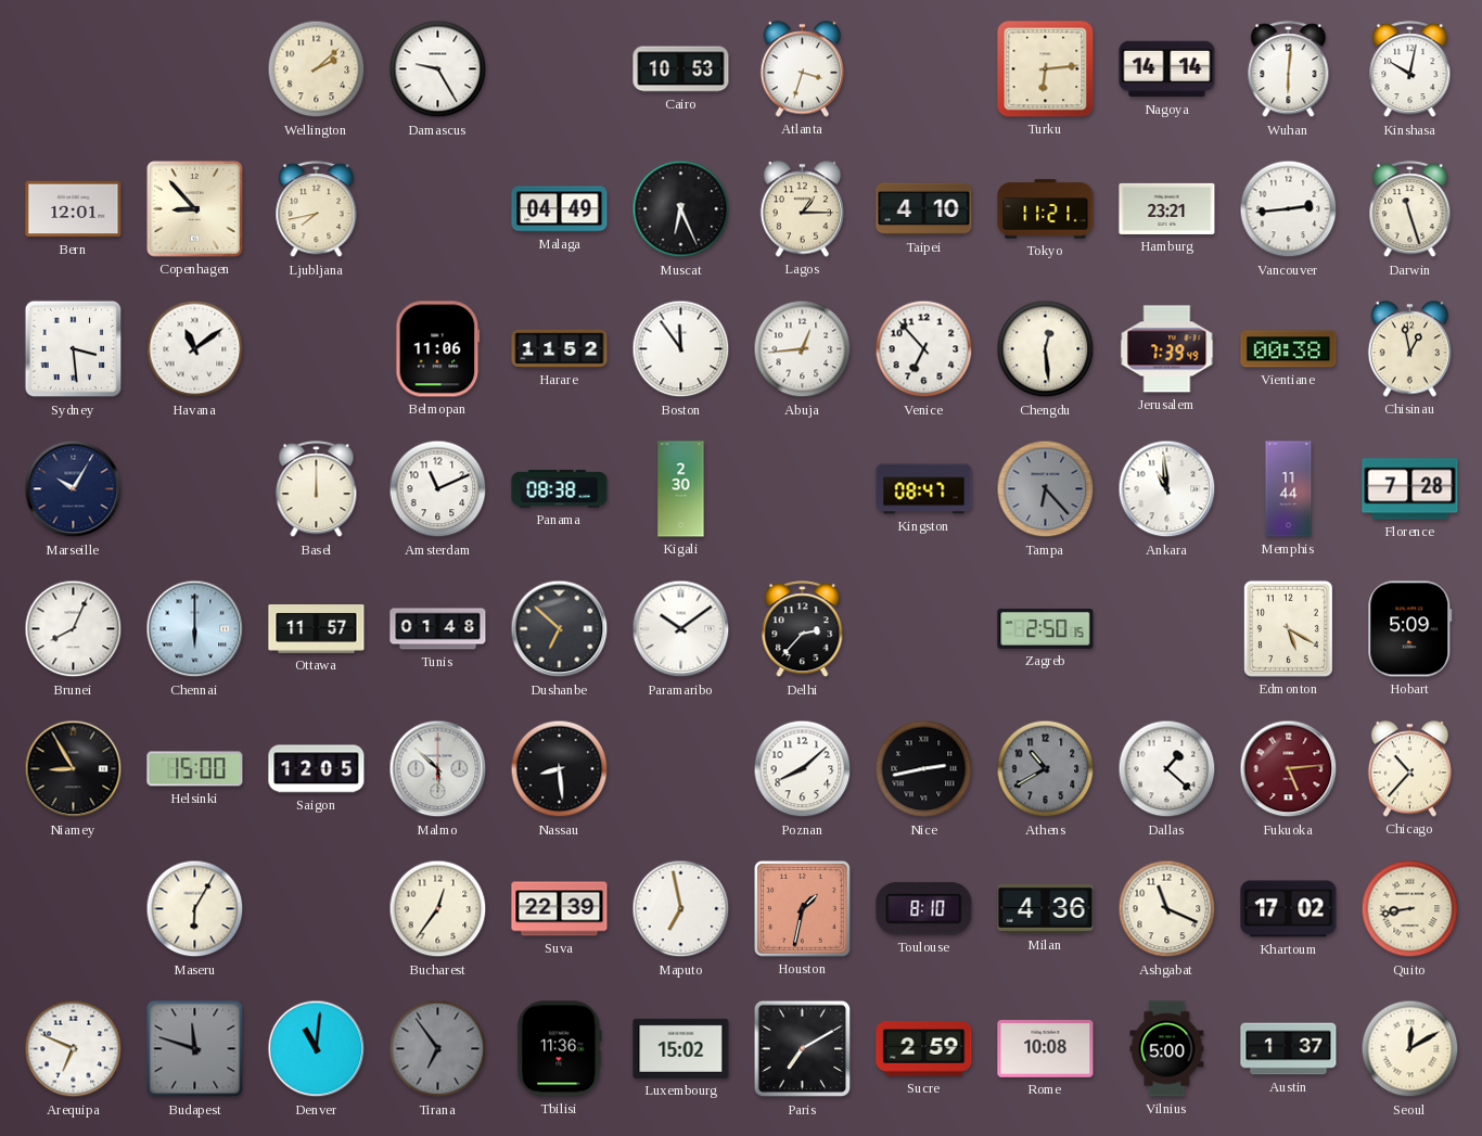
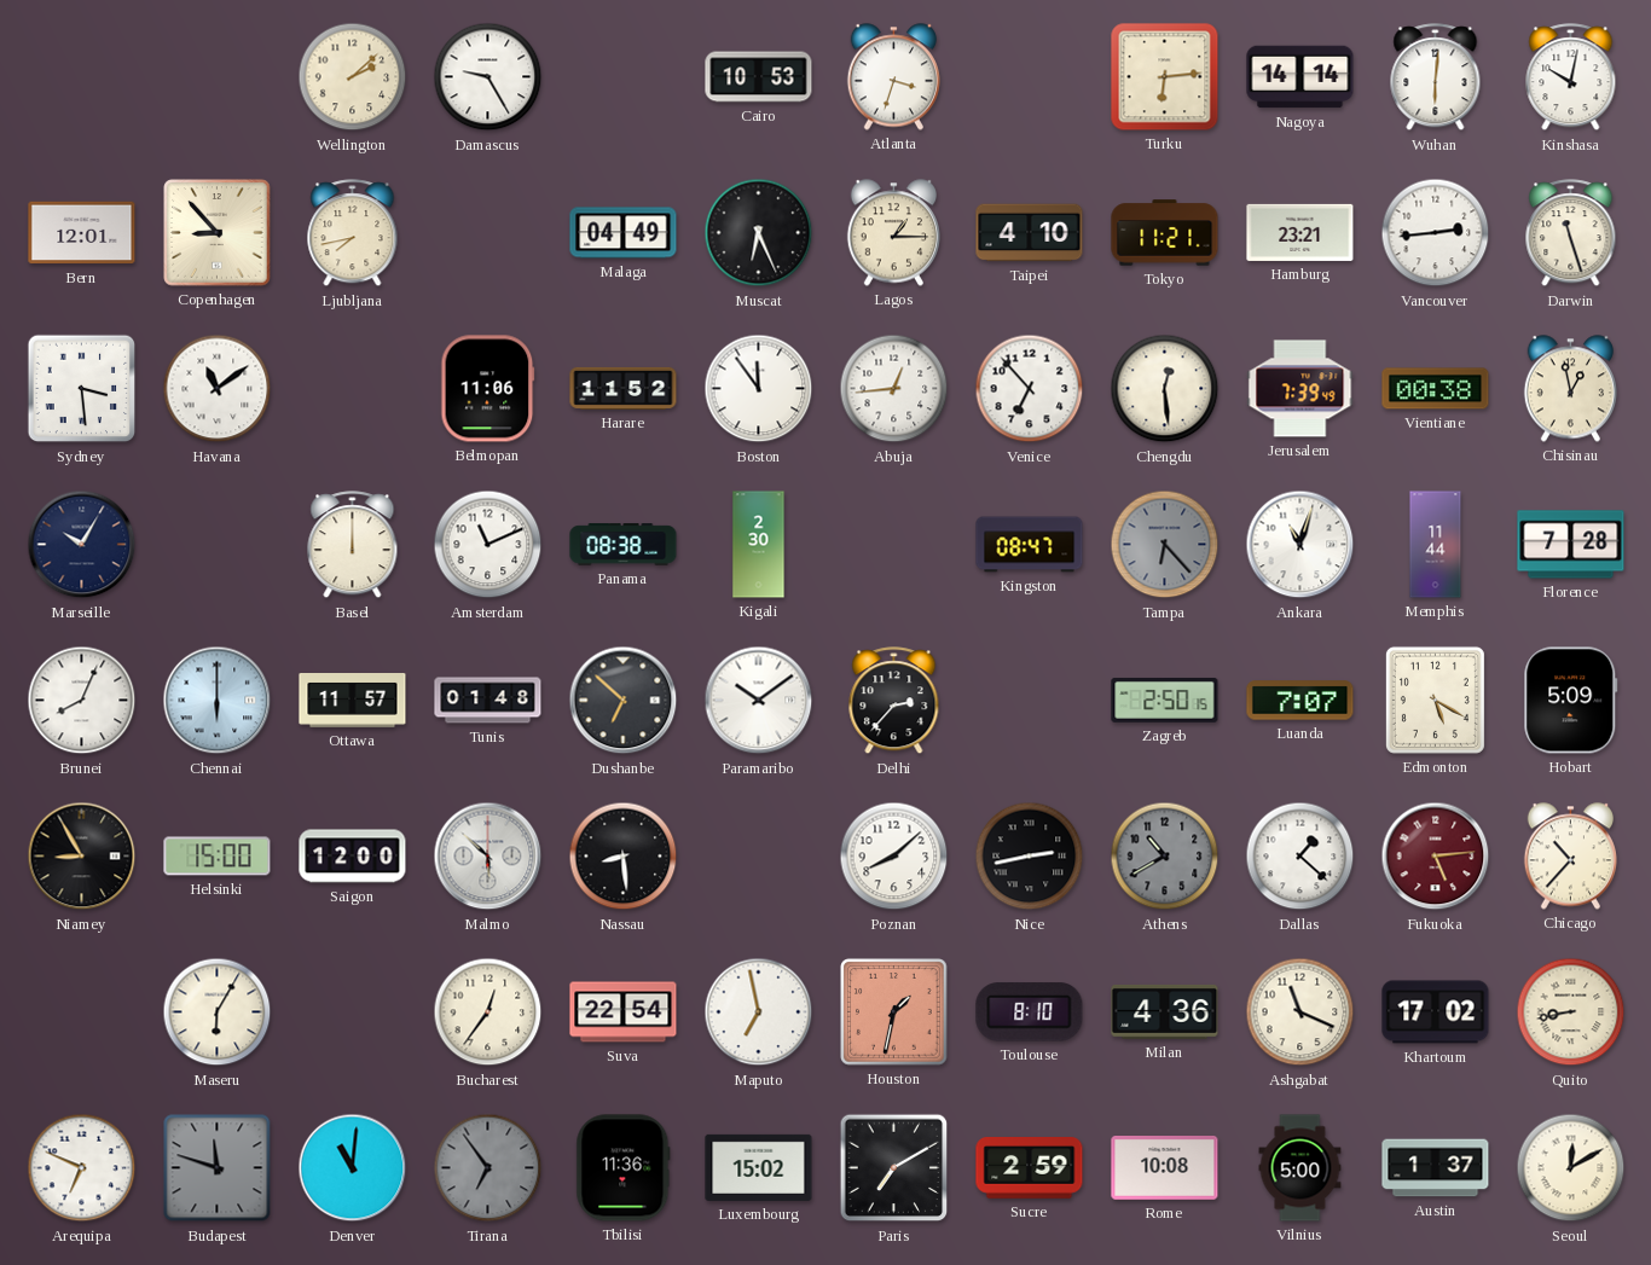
Ankara: 10:59 -> 11:03
Luanda: none -> 7:07
Saigon: 12:05 -> 12:00
Suva: 22:39 -> 22:54
